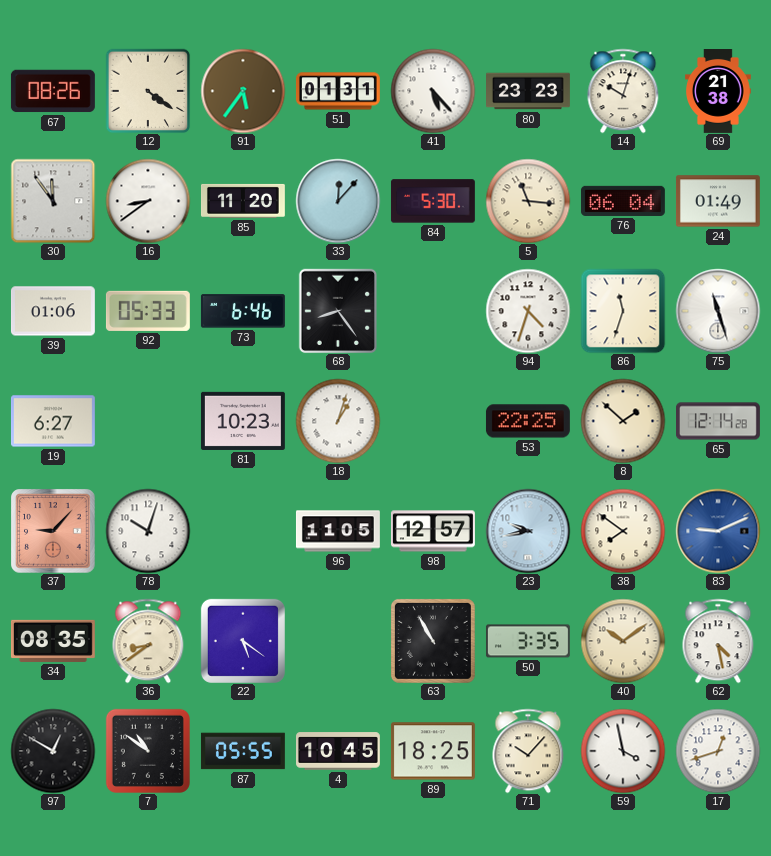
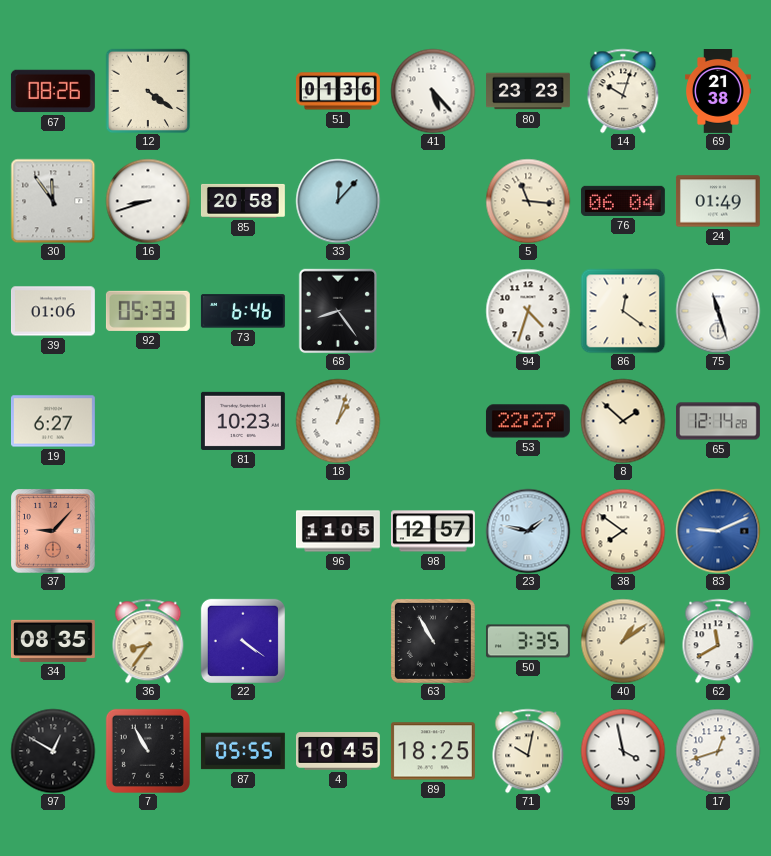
91: 5:36 -> none
51: 01:31 -> 01:36
16: 8:39 -> 8:42
85: 11:20 -> 20:58
84: 5:30 -> none
86: 11:33 -> 12:21
53: 22:25 -> 22:27
78: 10:03 -> none
23: 9:43 -> 1:47
36: 8:39 -> 8:36
22: 5:21 -> 4:21
40: 10:09 -> 1:09
62: 4:28 -> 11:40
7: 10:51 -> 10:55
71: 10:07 -> 10:02
